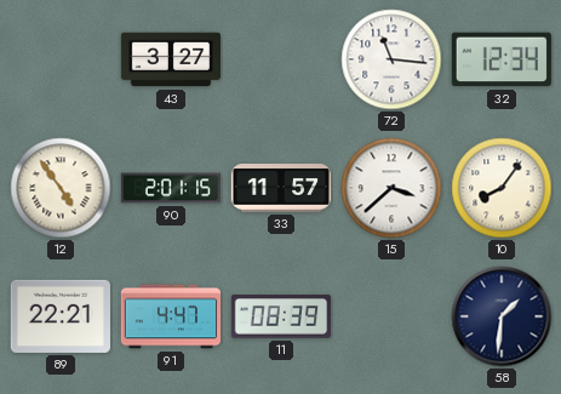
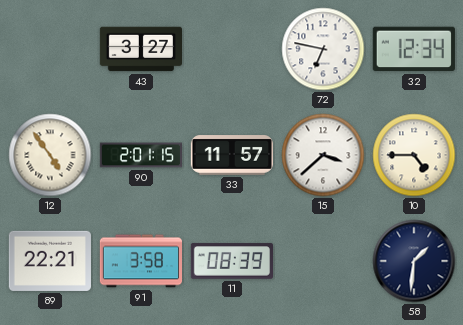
72: 11:16 -> 6:47
10: 8:06 -> 4:45
91: 4:47 -> 3:58
